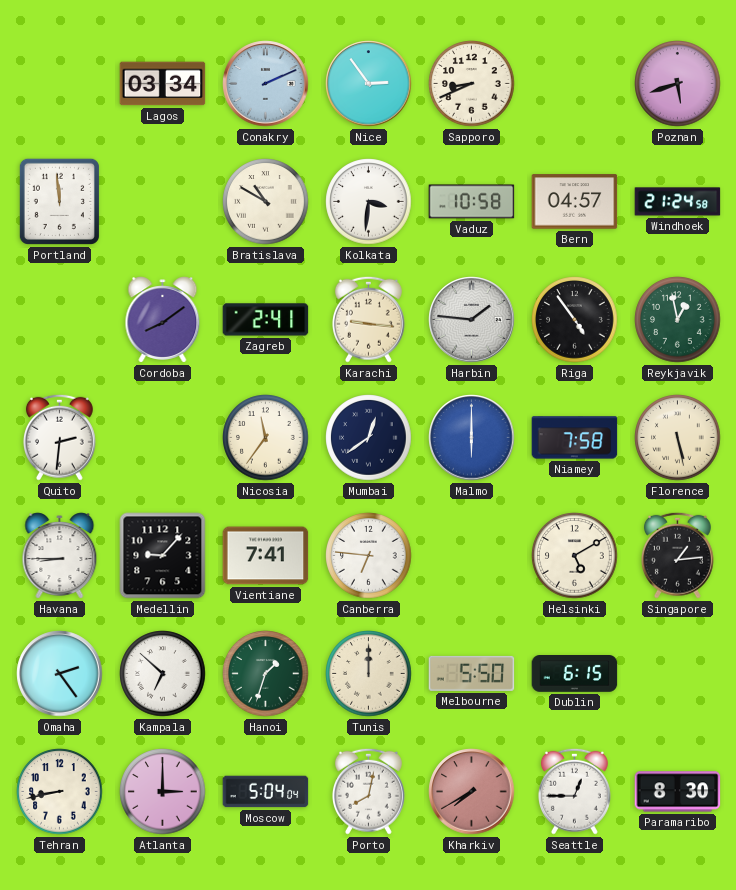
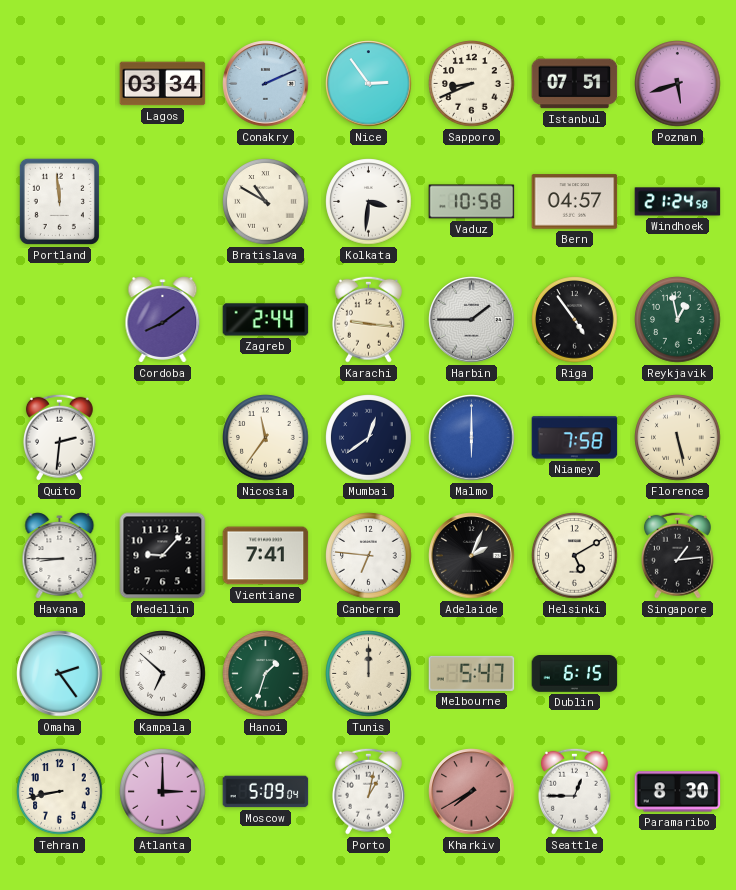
Istanbul: none -> 07:51
Zagreb: 2:41 -> 2:44
Harbin: 1:46 -> 1:45
Adelaide: none -> 2:04
Melbourne: 5:50 -> 5:47
Moscow: 5:04 -> 5:09
Porto: 8:02 -> 1:02
